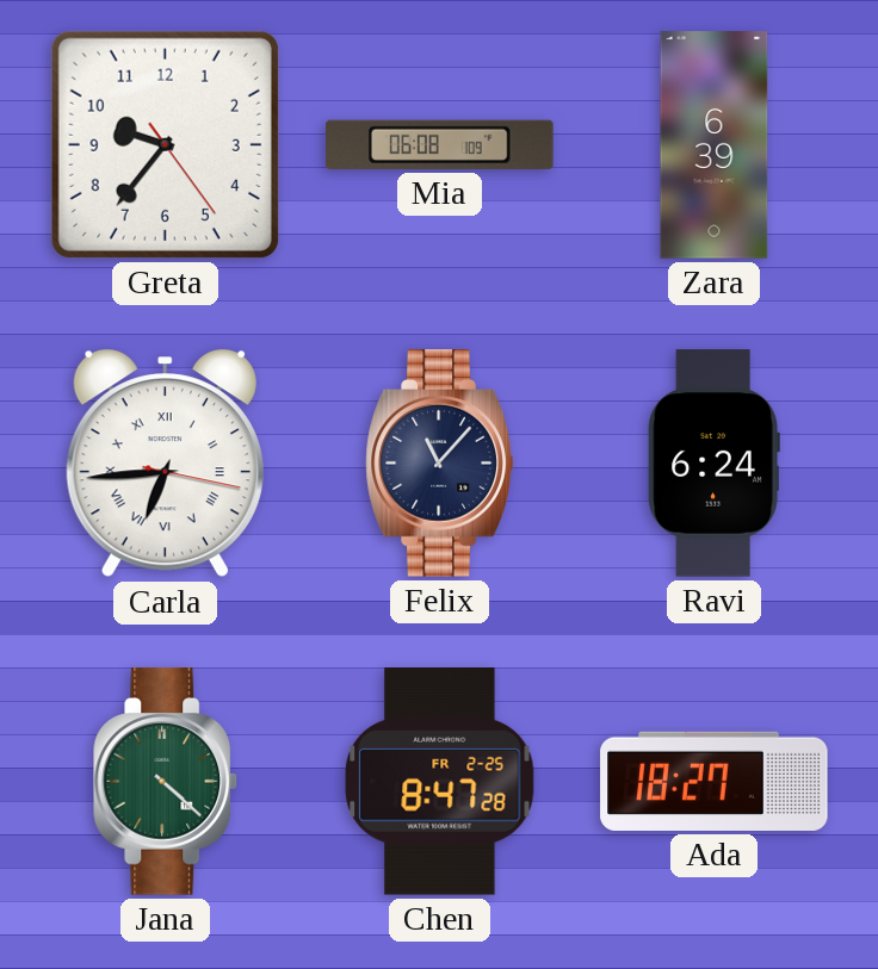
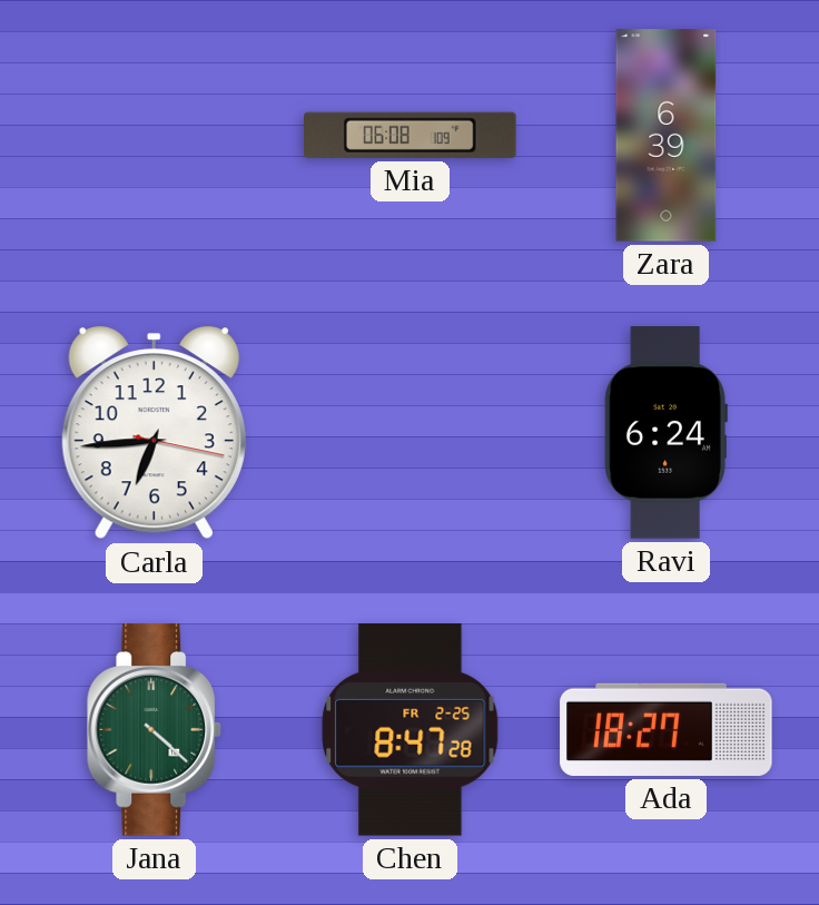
Greta: 9:36 -> none
Carla numerals: Roman -> Arabic
Felix: 11:07 -> none
